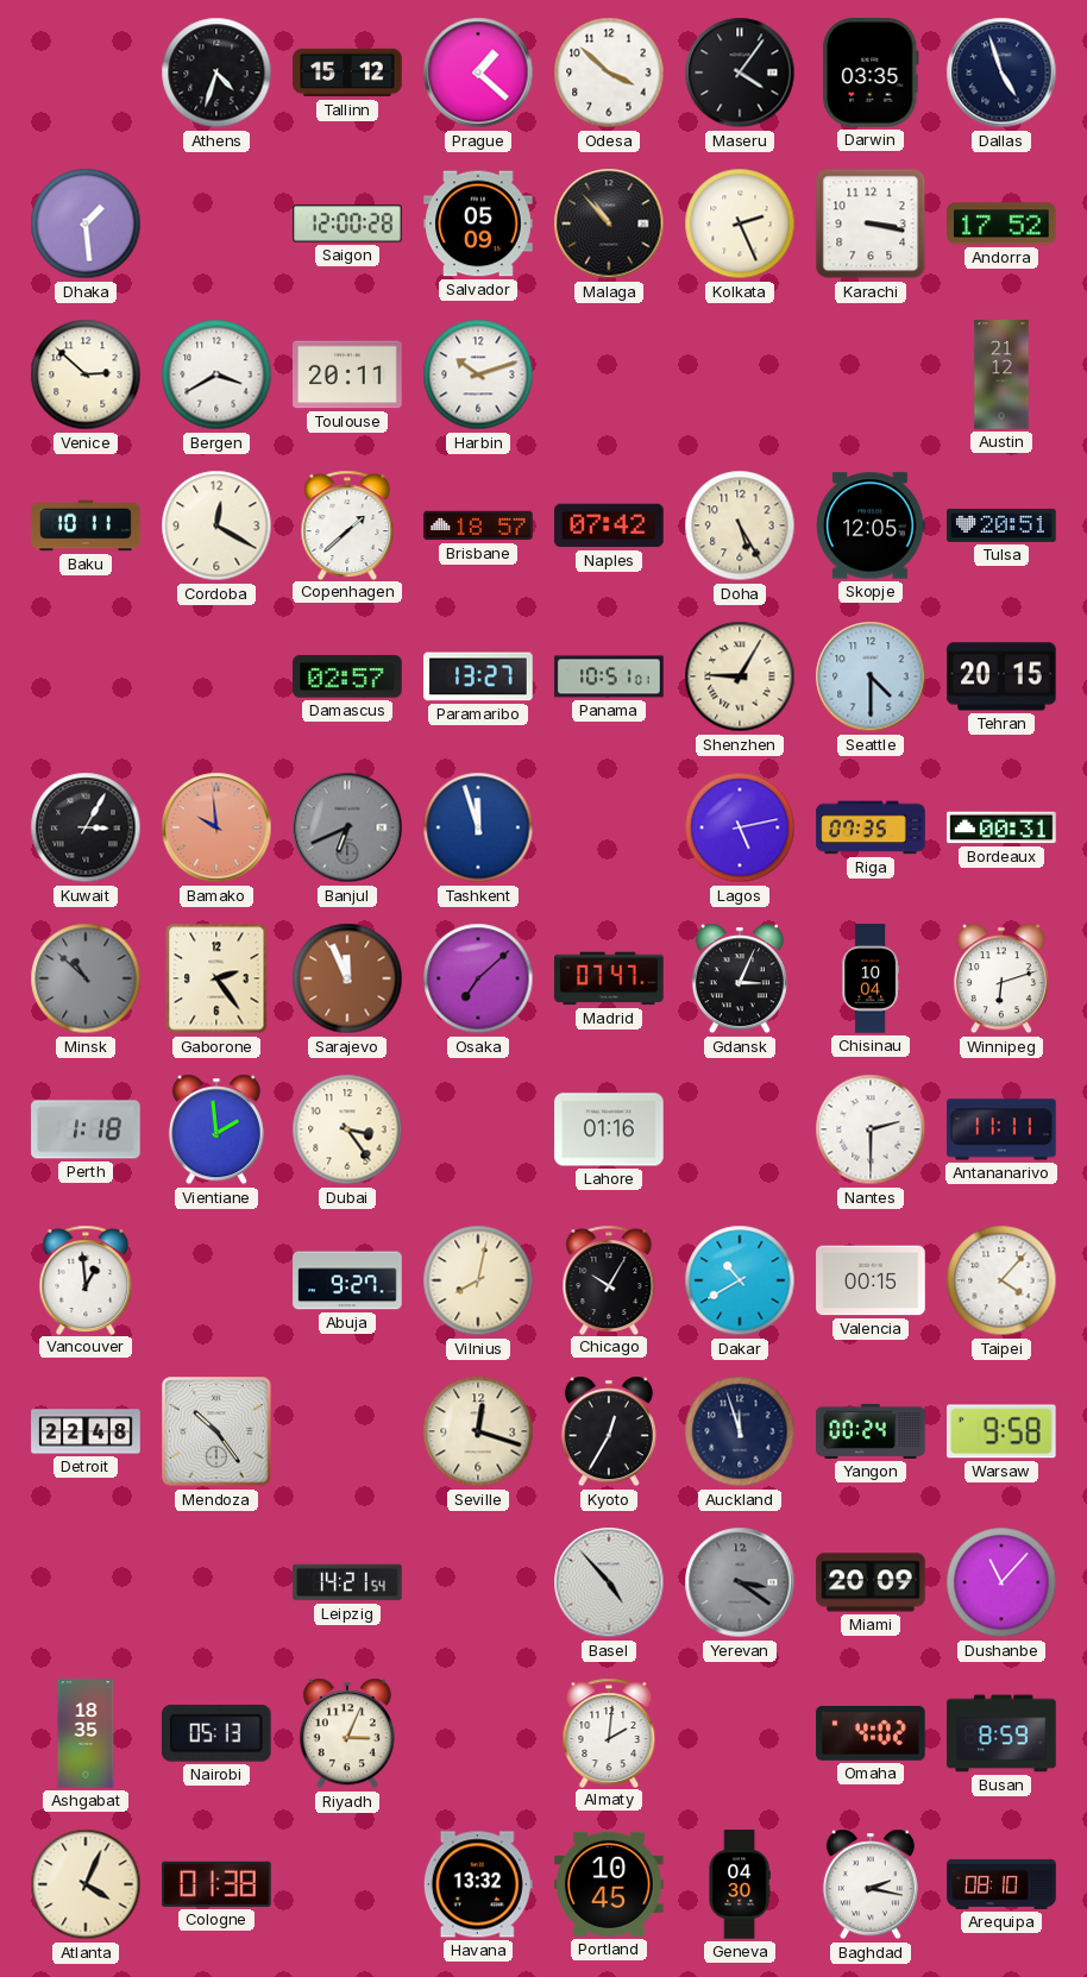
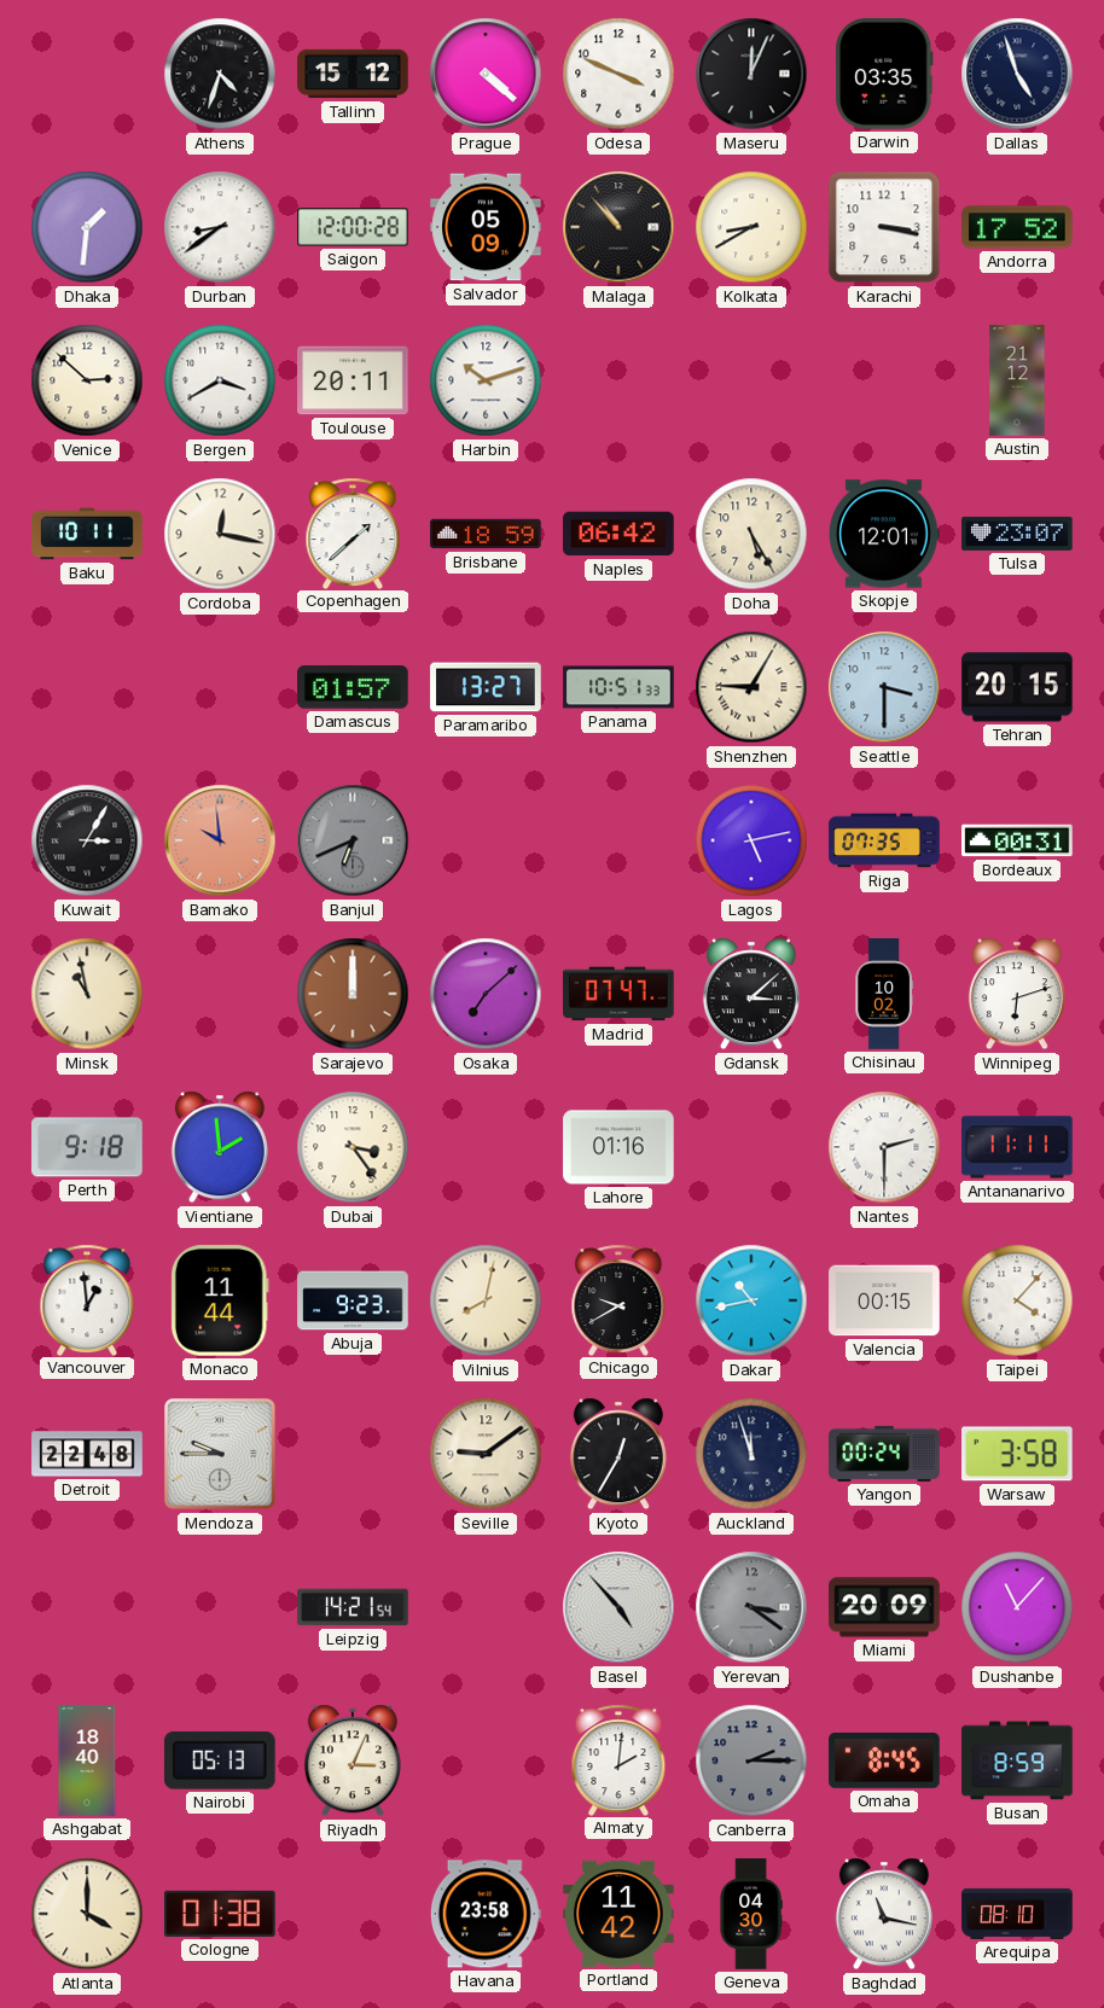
Prague: 1:22 -> 4:22
Odesa: 3:52 -> 3:49
Maseru: 4:06 -> 12:04
Dhaka: 1:29 -> 1:31
Durban: none -> 8:39
Kolkata: 2:26 -> 8:40
Cordoba: 12:20 -> 12:17
Brisbane: 18:57 -> 18:59
Naples: 07:42 -> 06:42
Skopje: 12:05 -> 12:01
Tulsa: 20:51 -> 23:07
Damascus: 02:57 -> 01:57
Panama: 10:51:01 -> 10:51:33
Seattle: 4:30 -> 3:30
Tashkent: 11:57 -> none
Minsk: 10:52 -> 10:58
Minsk dial: grey -> cream
Gaborone: 2:24 -> none
Sarajevo: 11:56 -> 12:00
Gdansk: 3:04 -> 3:08
Chisinau: 10:04 -> 10:02
Perth: 1:18 -> 9:18
Monaco: none -> 11:44
Abuja: 9:27 -> 9:23
Chicago: 10:05 -> 9:40
Dakar: 10:40 -> 10:43
Mendoza: 10:24 -> 9:45
Seville: 12:18 -> 9:09
Warsaw: 9:58 -> 3:58
Ashgabat: 18:35 -> 18:40
Canberra: none -> 2:15
Omaha: 4:02 -> 8:45
Atlanta: 4:04 -> 4:00
Havana: 13:32 -> 23:58
Portland: 10:45 -> 11:42
Baghdad: 2:17 -> 11:17
